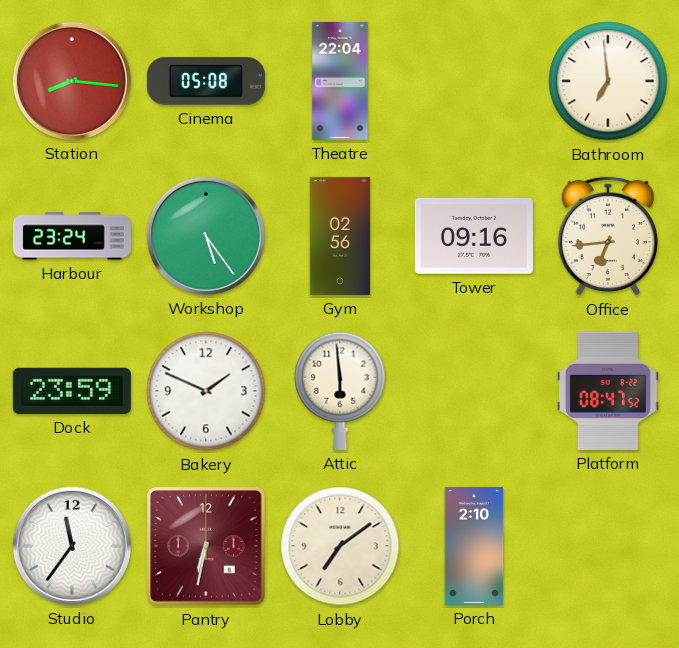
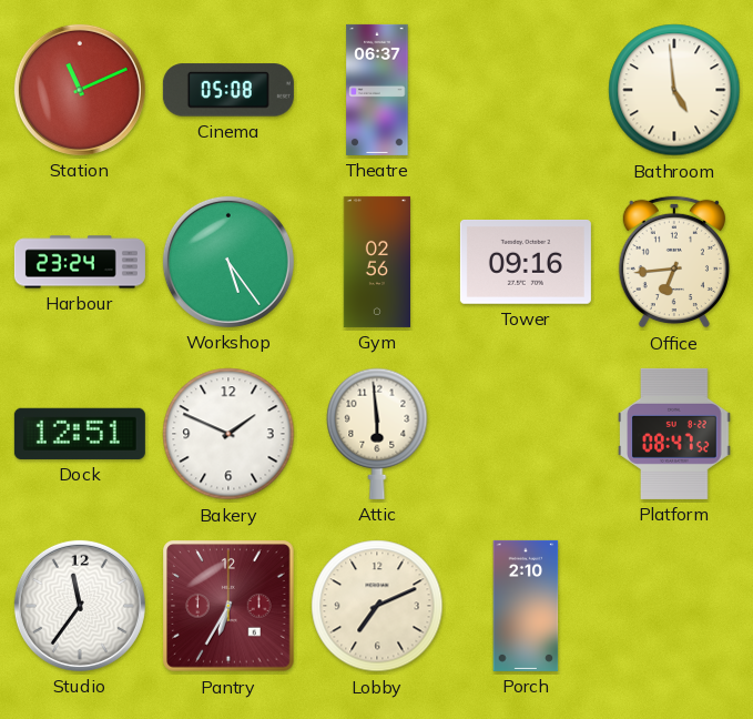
Station: 8:16 -> 11:11
Theatre: 22:04 -> 06:37
Bathroom: 6:59 -> 4:59
Dock: 23:59 -> 12:51
Pantry: 6:32 -> 6:35
Lobby: 7:09 -> 7:11
